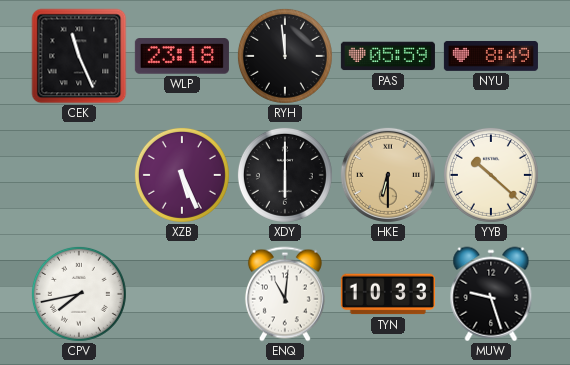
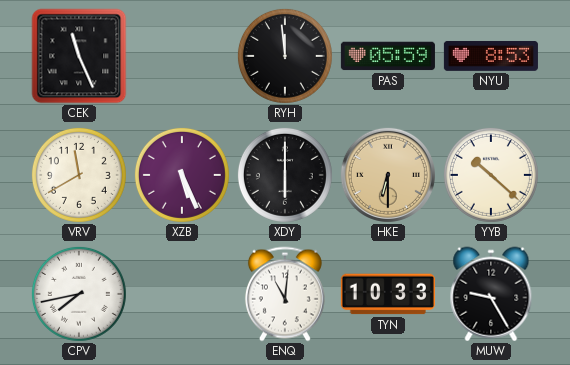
WLP: 23:18 -> none
NYU: 8:49 -> 8:53
VRV: none -> 11:40
MUW: 9:27 -> 9:25
